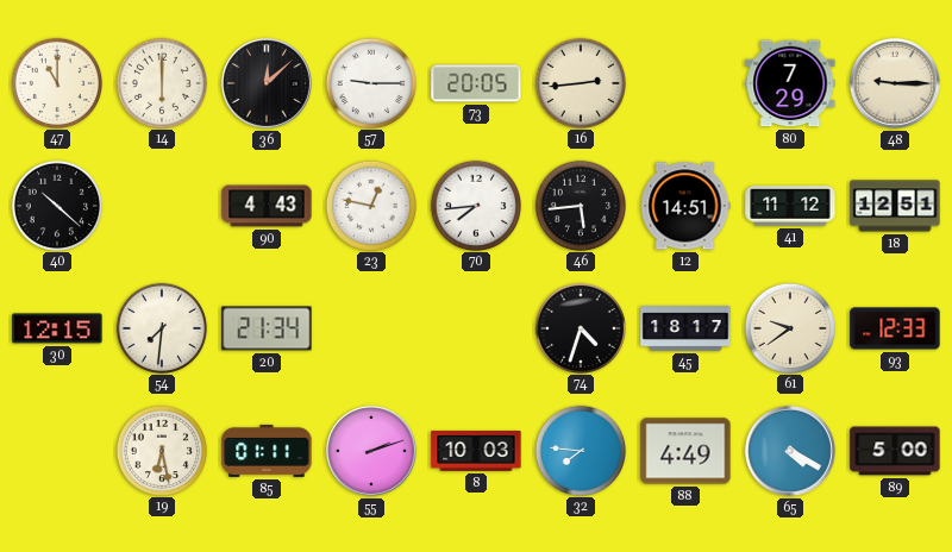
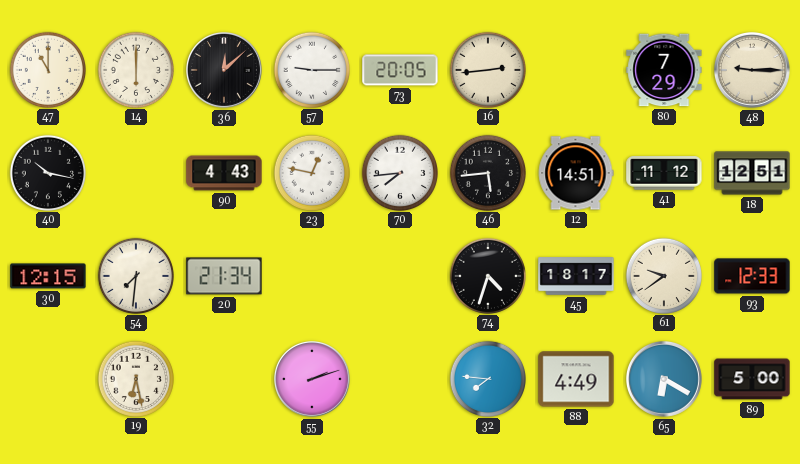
40: 10:22 -> 10:17
85: 01:11 -> none
8: 10:03 -> none
65: 4:20 -> 6:20
